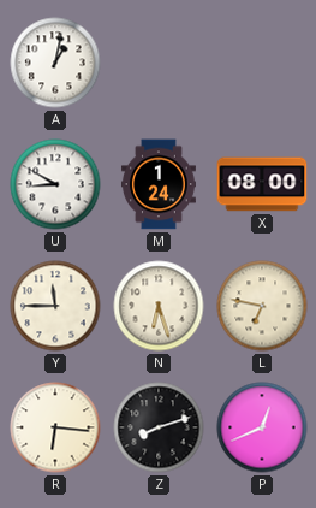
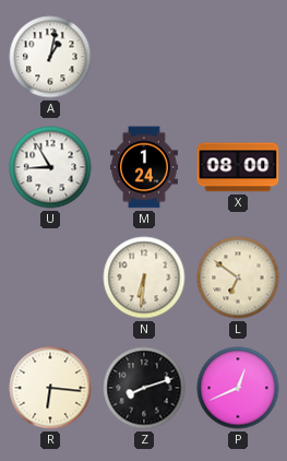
U: 8:50 -> 8:55
Y: 11:45 -> none
N: 6:27 -> 6:31
L: 6:47 -> 6:51
